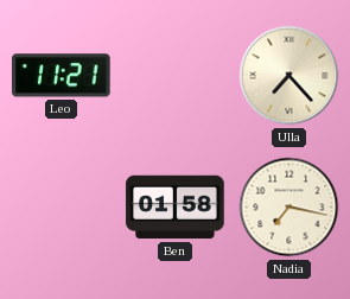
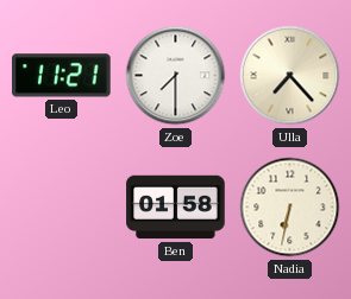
Zoe: none -> 7:30
Nadia: 7:17 -> 6:32
